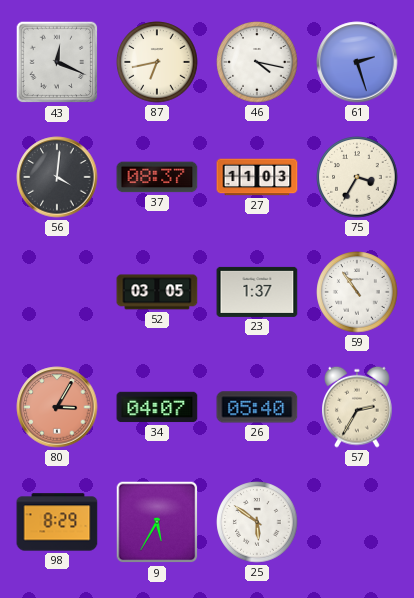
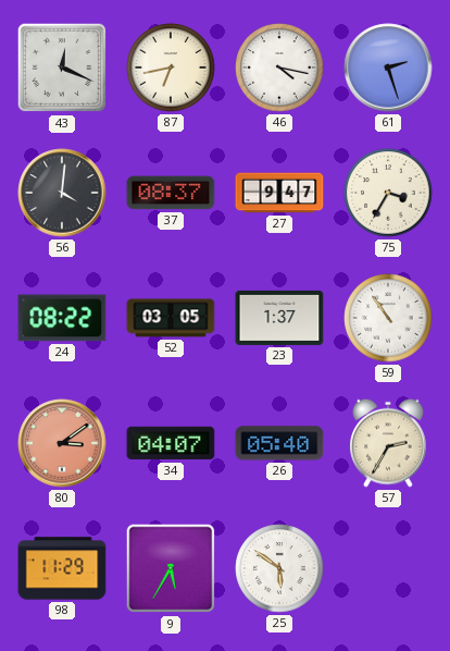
27: 11:03 -> 9:47
24: none -> 08:22
80: 3:05 -> 3:09
98: 8:29 -> 11:29
